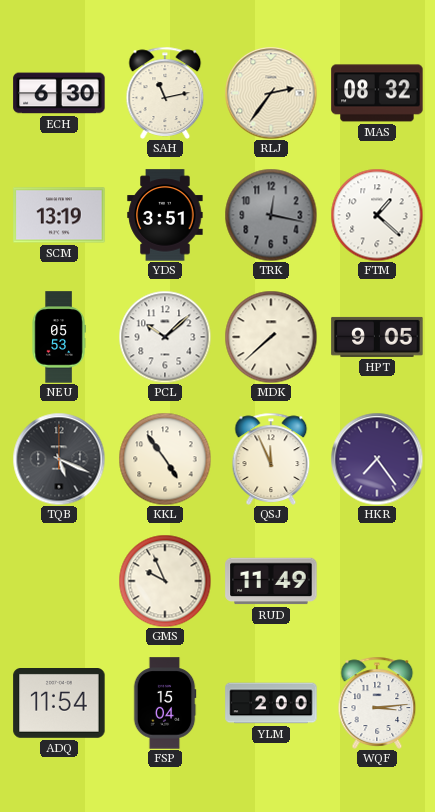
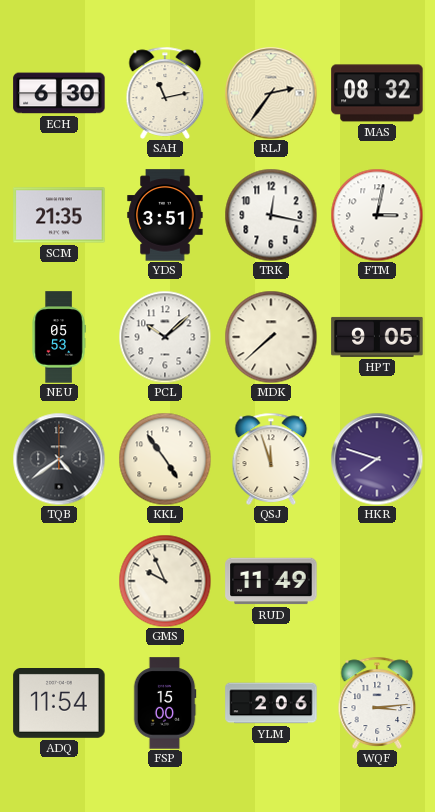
SCM: 13:19 -> 21:35
TRK dial: grey -> white
FTM: 1:22 -> 3:02
TQB: 5:19 -> 4:39
QSJ: 11:56 -> 11:57
HKR: 7:24 -> 7:48
FSP: 15:04 -> 15:00
YLM: 2:00 -> 2:06
